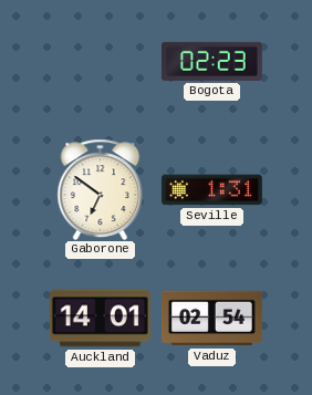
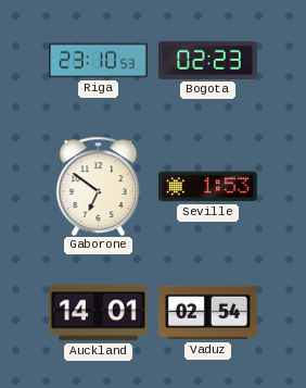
Riga: none -> 23:10
Seville: 1:31 -> 1:53
